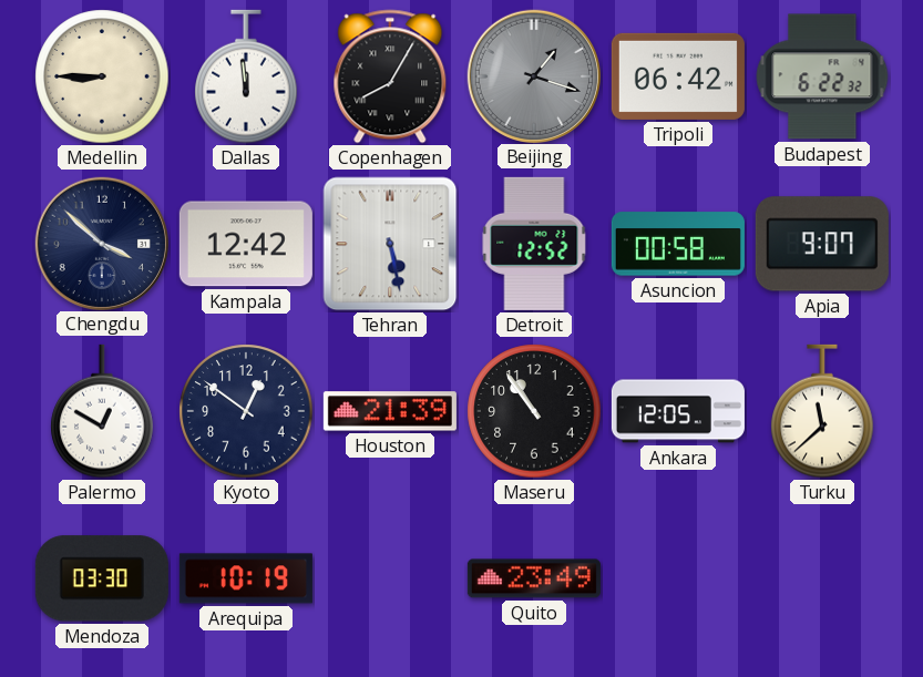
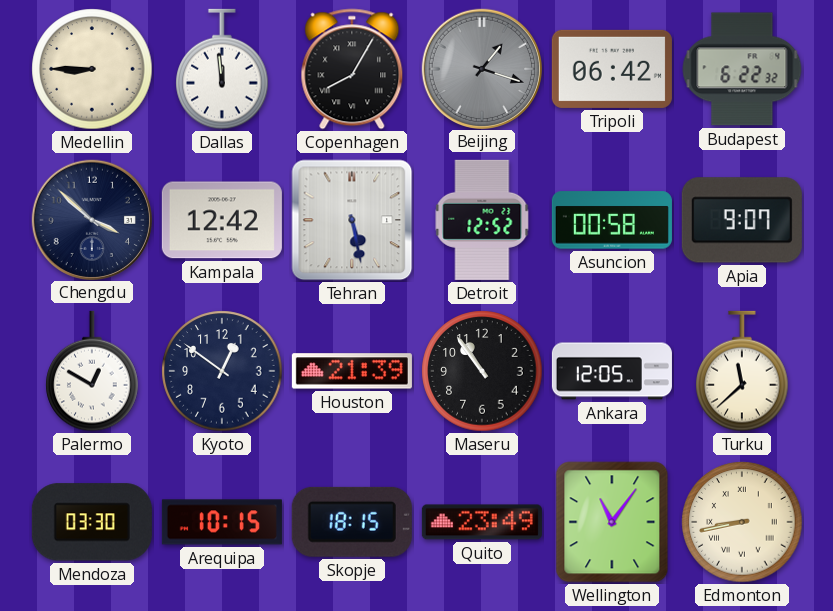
Arequipa: 10:19 -> 10:15
Skopje: none -> 18:15
Wellington: none -> 11:06
Edmonton: none -> 8:43
